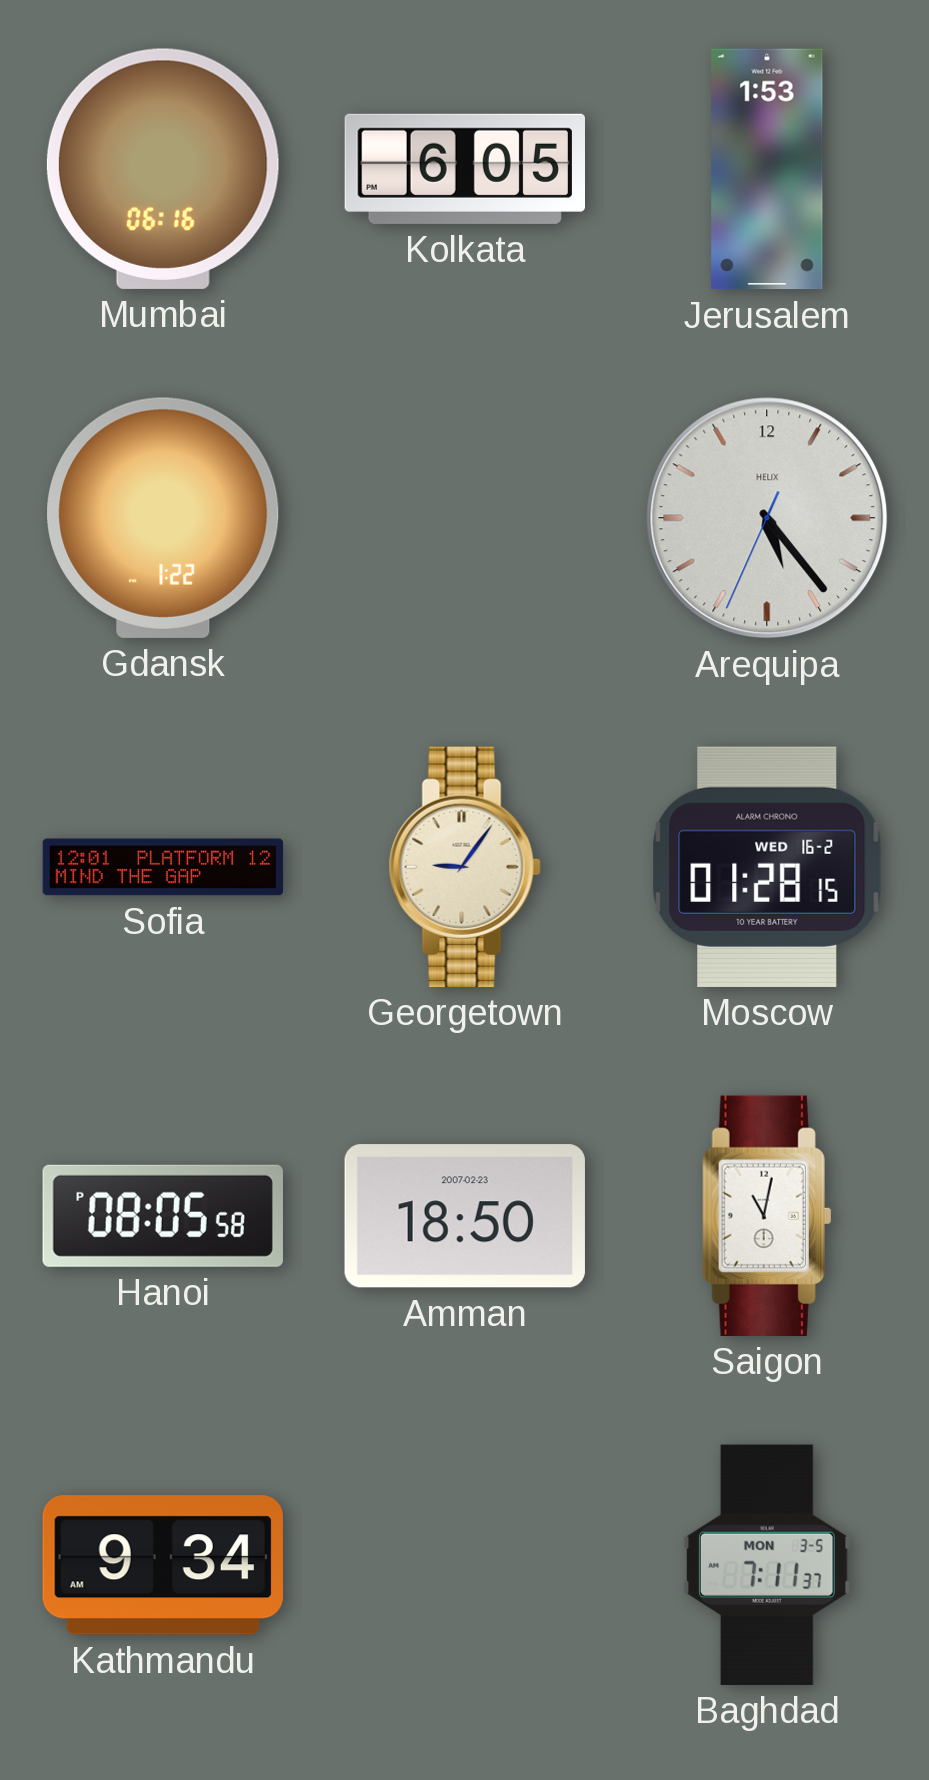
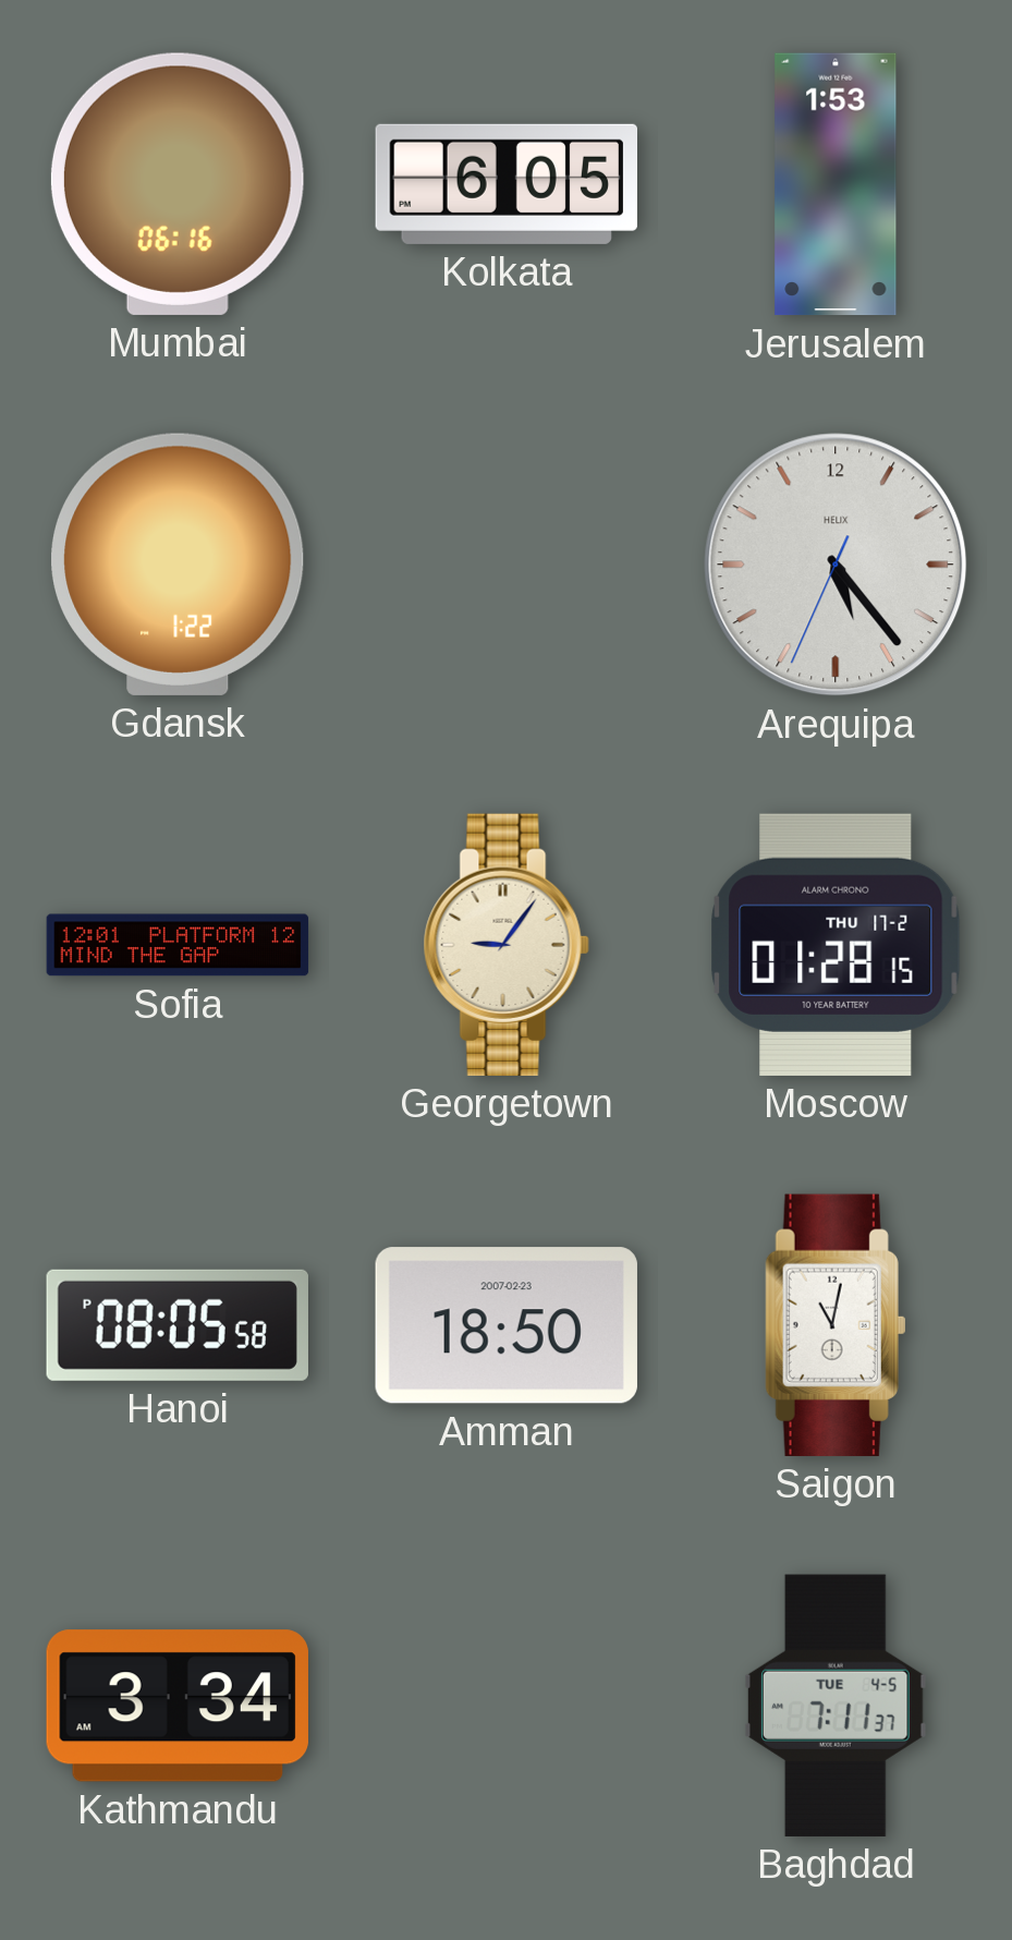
Moscow date: WED 16-2 -> THU 17-2
Kathmandu: 9:34 -> 3:34
Baghdad date: MON 3-5 -> TUE 4-5
